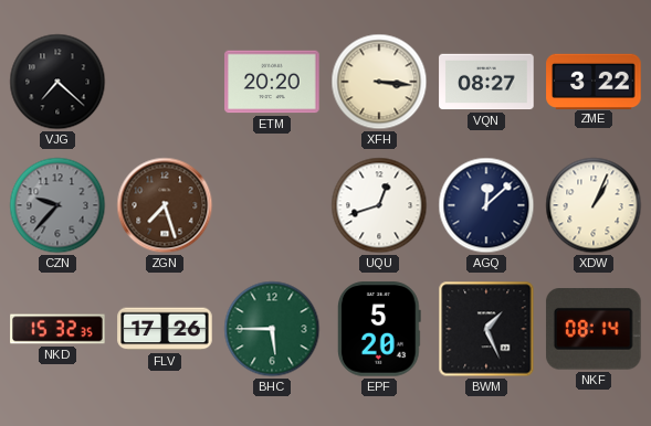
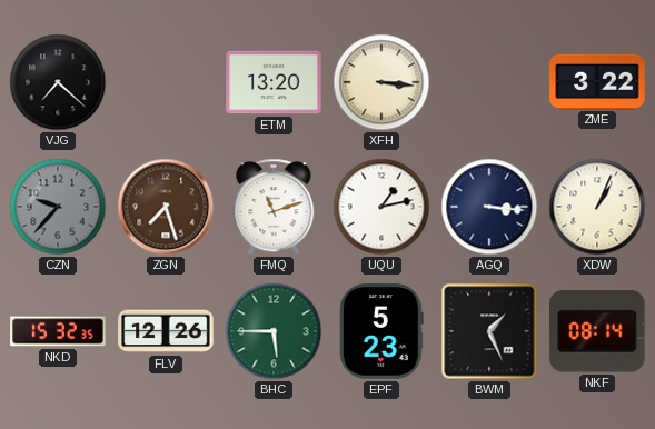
ETM: 20:20 -> 13:20
VQN: 08:27 -> none
FMQ: none -> 11:12
UQU: 12:42 -> 1:13
AGQ: 12:08 -> 3:16
FLV: 17:26 -> 12:26
EPF: 5:20 -> 5:23
